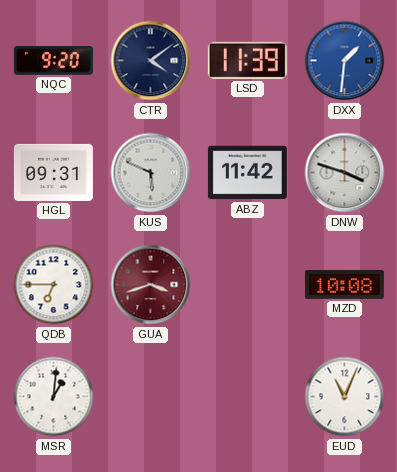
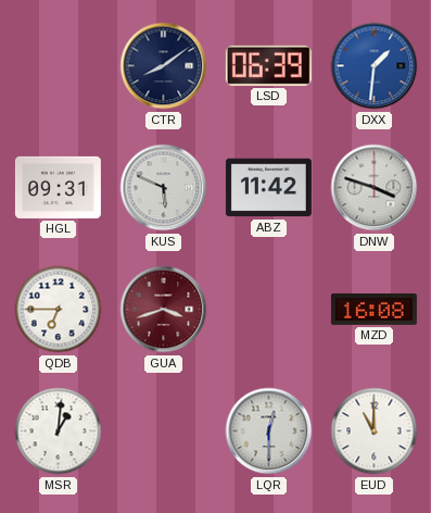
NQC: 9:20 -> none
CTR: 4:09 -> 8:09
LSD: 11:39 -> 06:39
MZD: 10:08 -> 16:08
LQR: none -> 12:30
EUD: 11:04 -> 11:00
